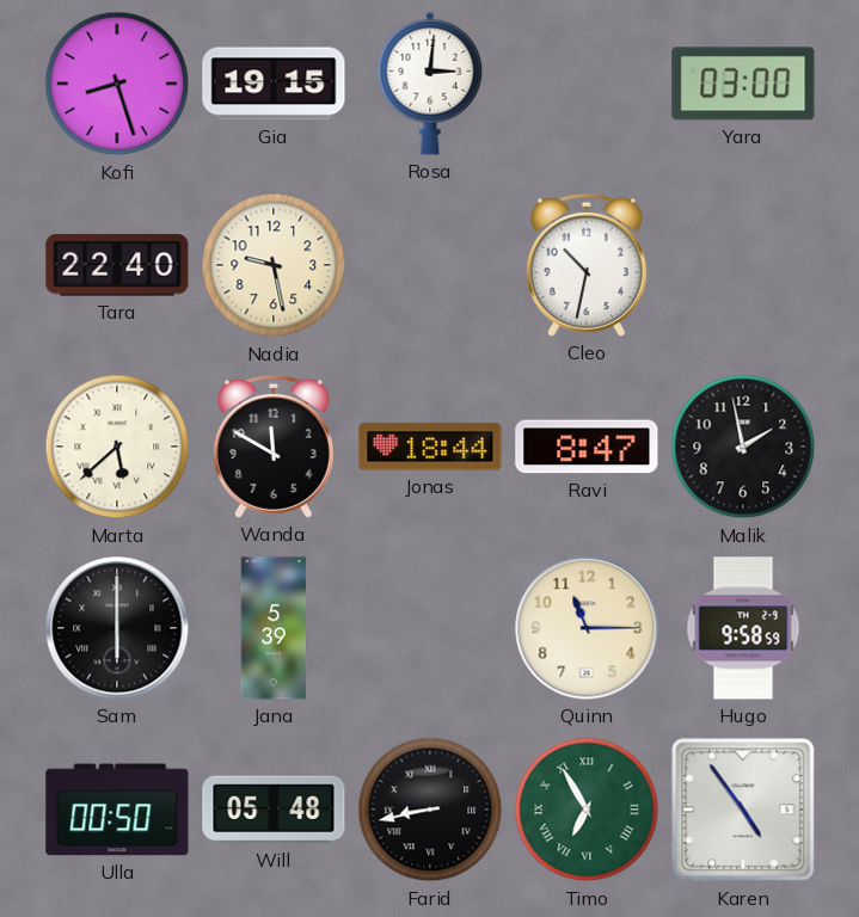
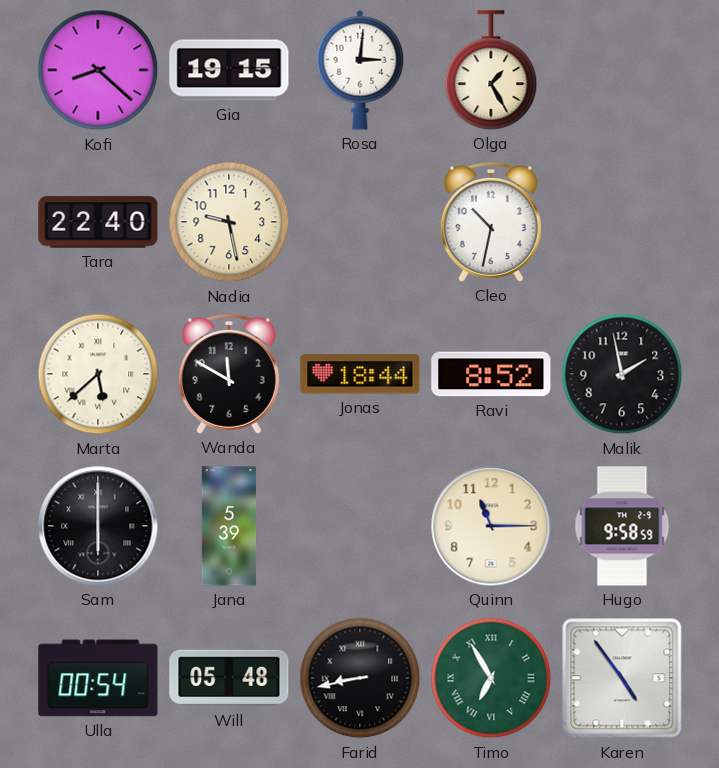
Kofi: 8:27 -> 8:22
Olga: none -> 1:25
Yara: 03:00 -> none
Ravi: 8:47 -> 8:52
Ulla: 00:50 -> 00:54
